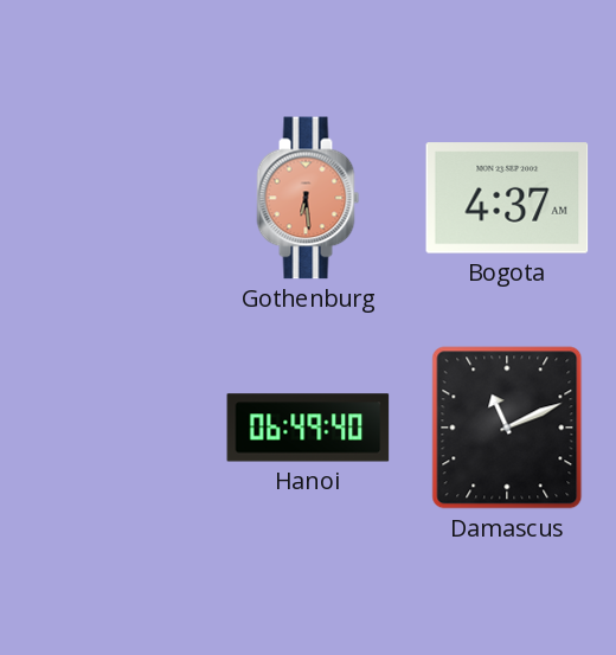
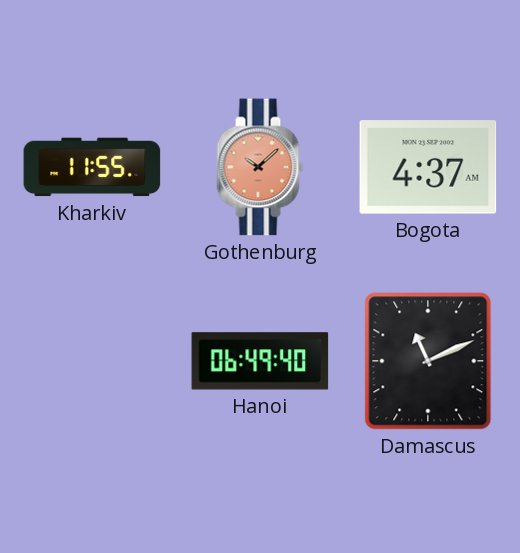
Kharkiv: none -> 11:55
Gothenburg: 6:29 -> 10:08
